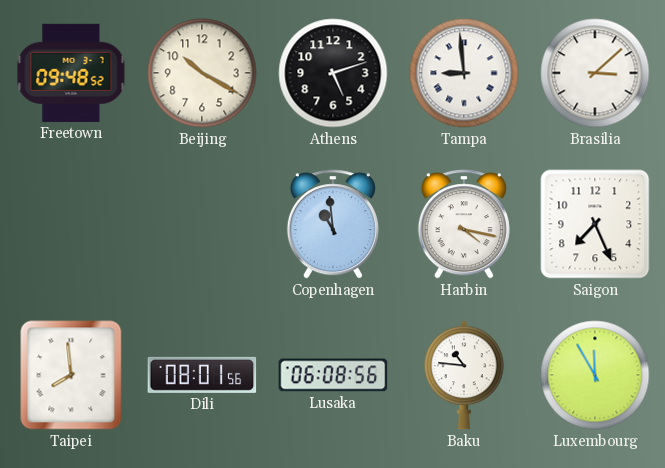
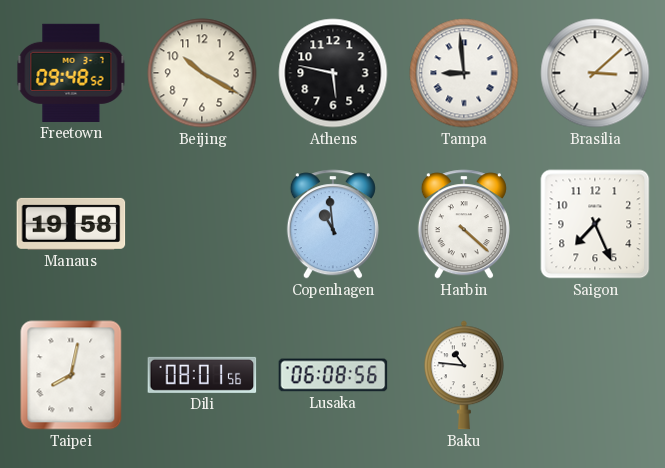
Athens: 5:12 -> 5:47
Manaus: none -> 19:58
Harbin: 4:17 -> 4:22
Taipei: 7:59 -> 8:02
Luxembourg: 11:55 -> none
